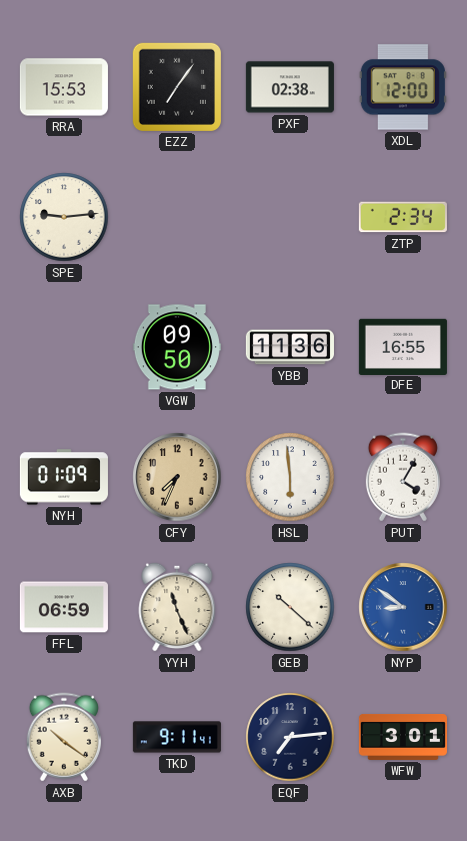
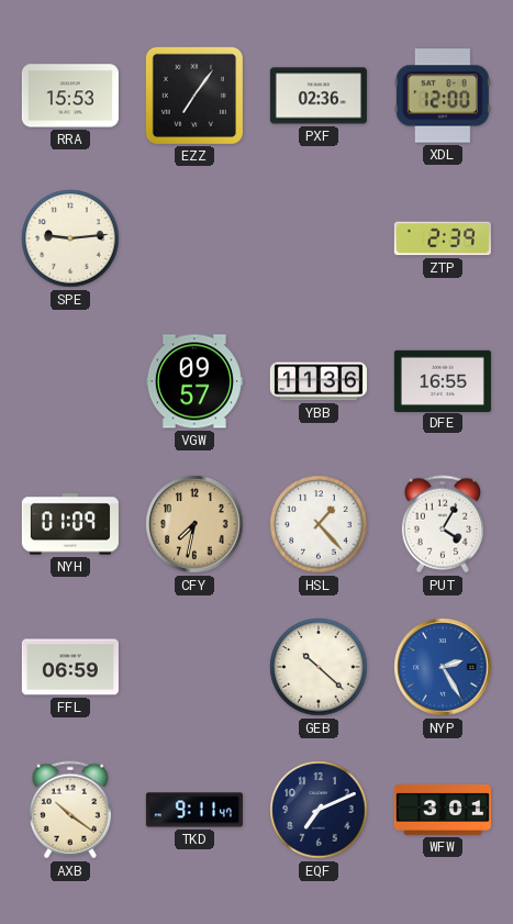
PXF: 02:38 -> 02:36
ZTP: 2:34 -> 2:39
VGW: 09:50 -> 09:57
CFY: 7:34 -> 7:32
HSL: 5:59 -> 1:23
YYH: 11:26 -> none
NYP: 8:51 -> 2:25
TKD: 9:11:41 -> 9:11:47
EQF: 7:14 -> 7:11
